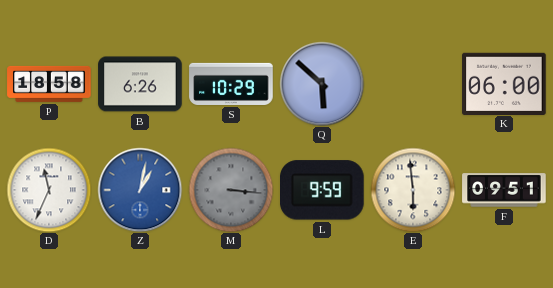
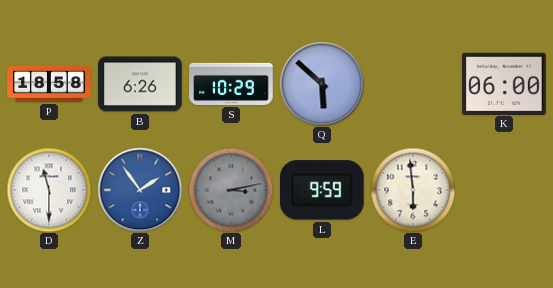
D: 11:34 -> 11:30
Z: 1:02 -> 1:54
M: 3:16 -> 3:13
F: 09:51 -> none
